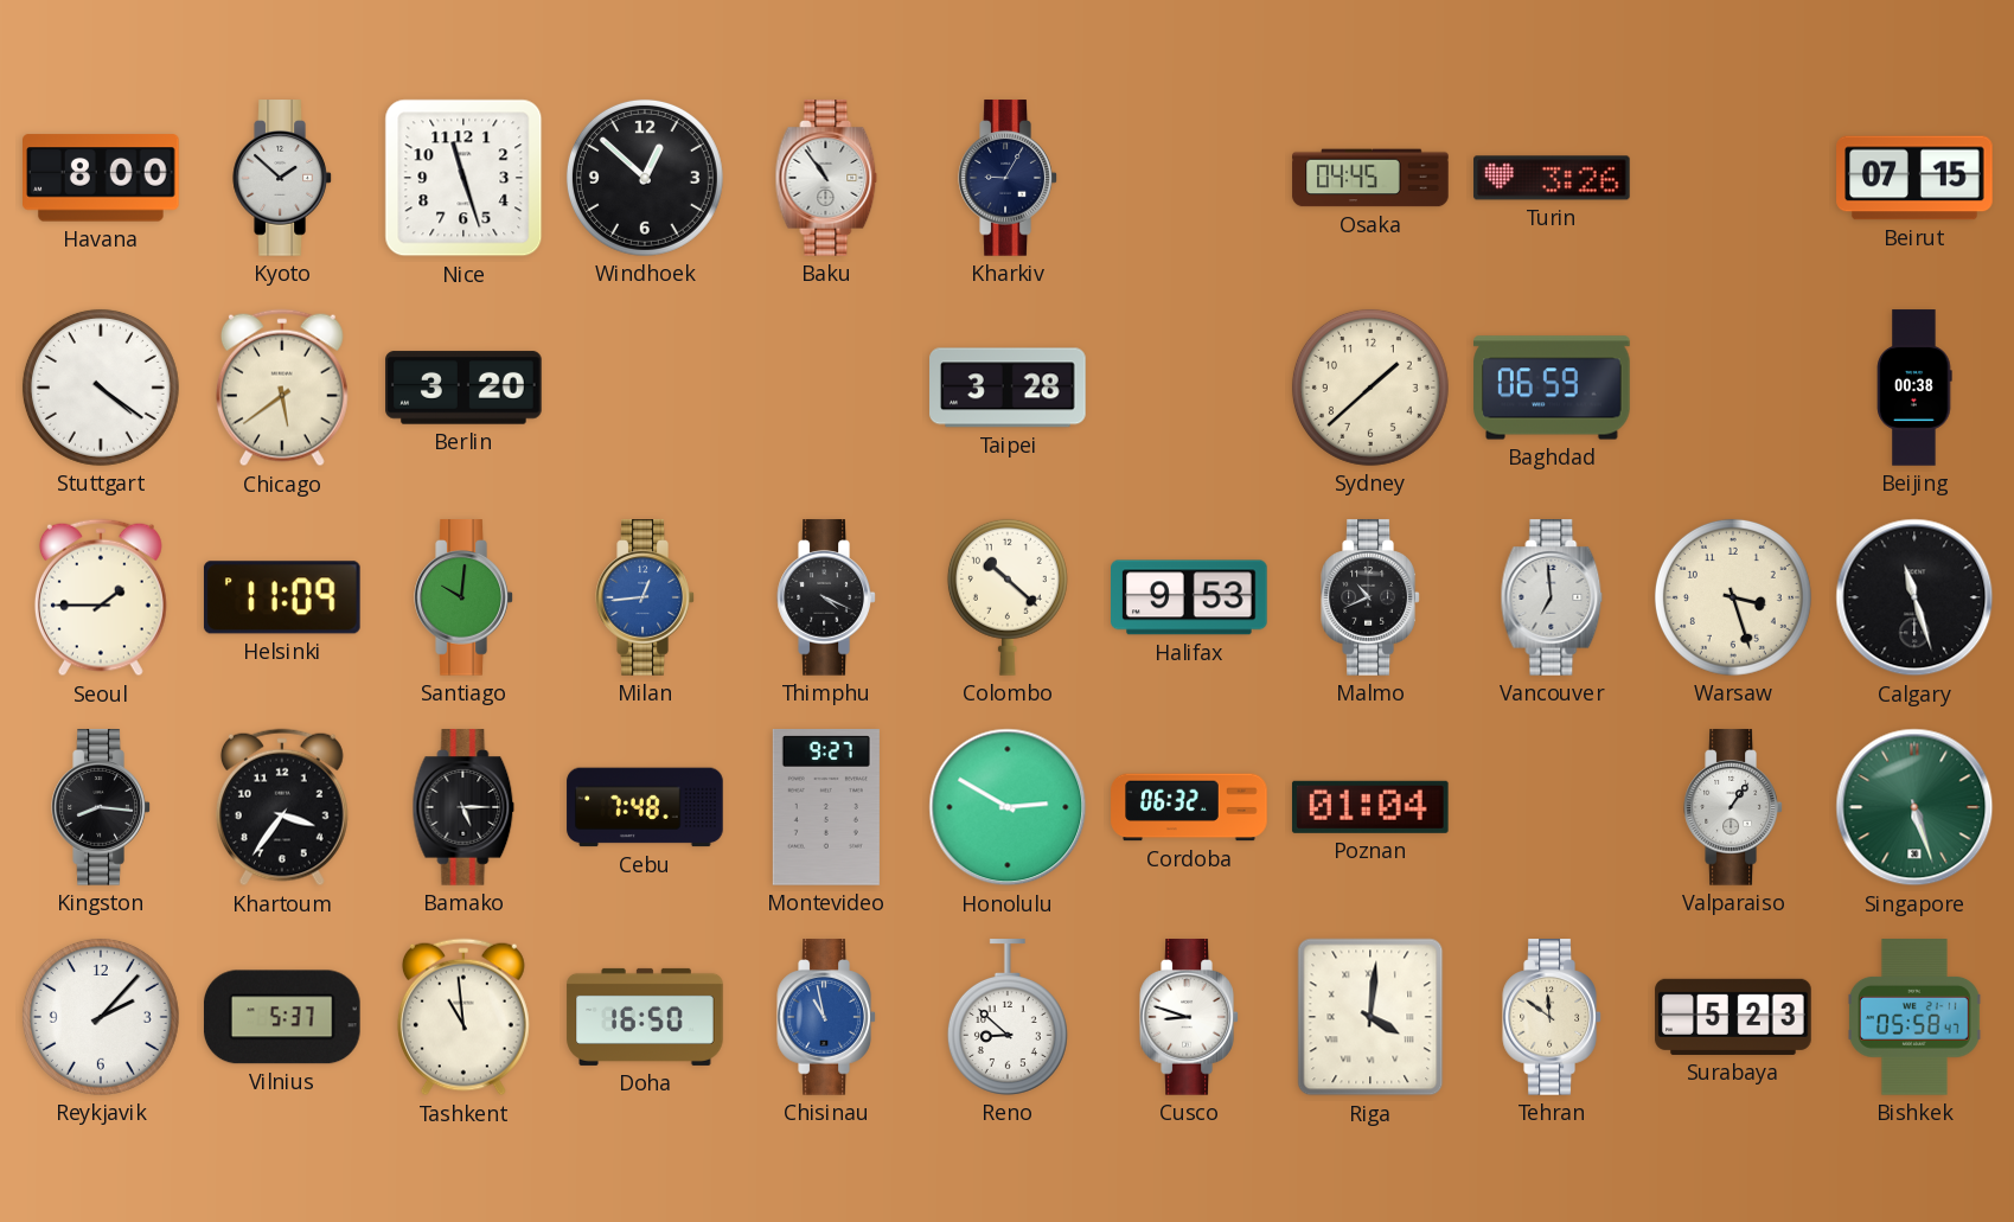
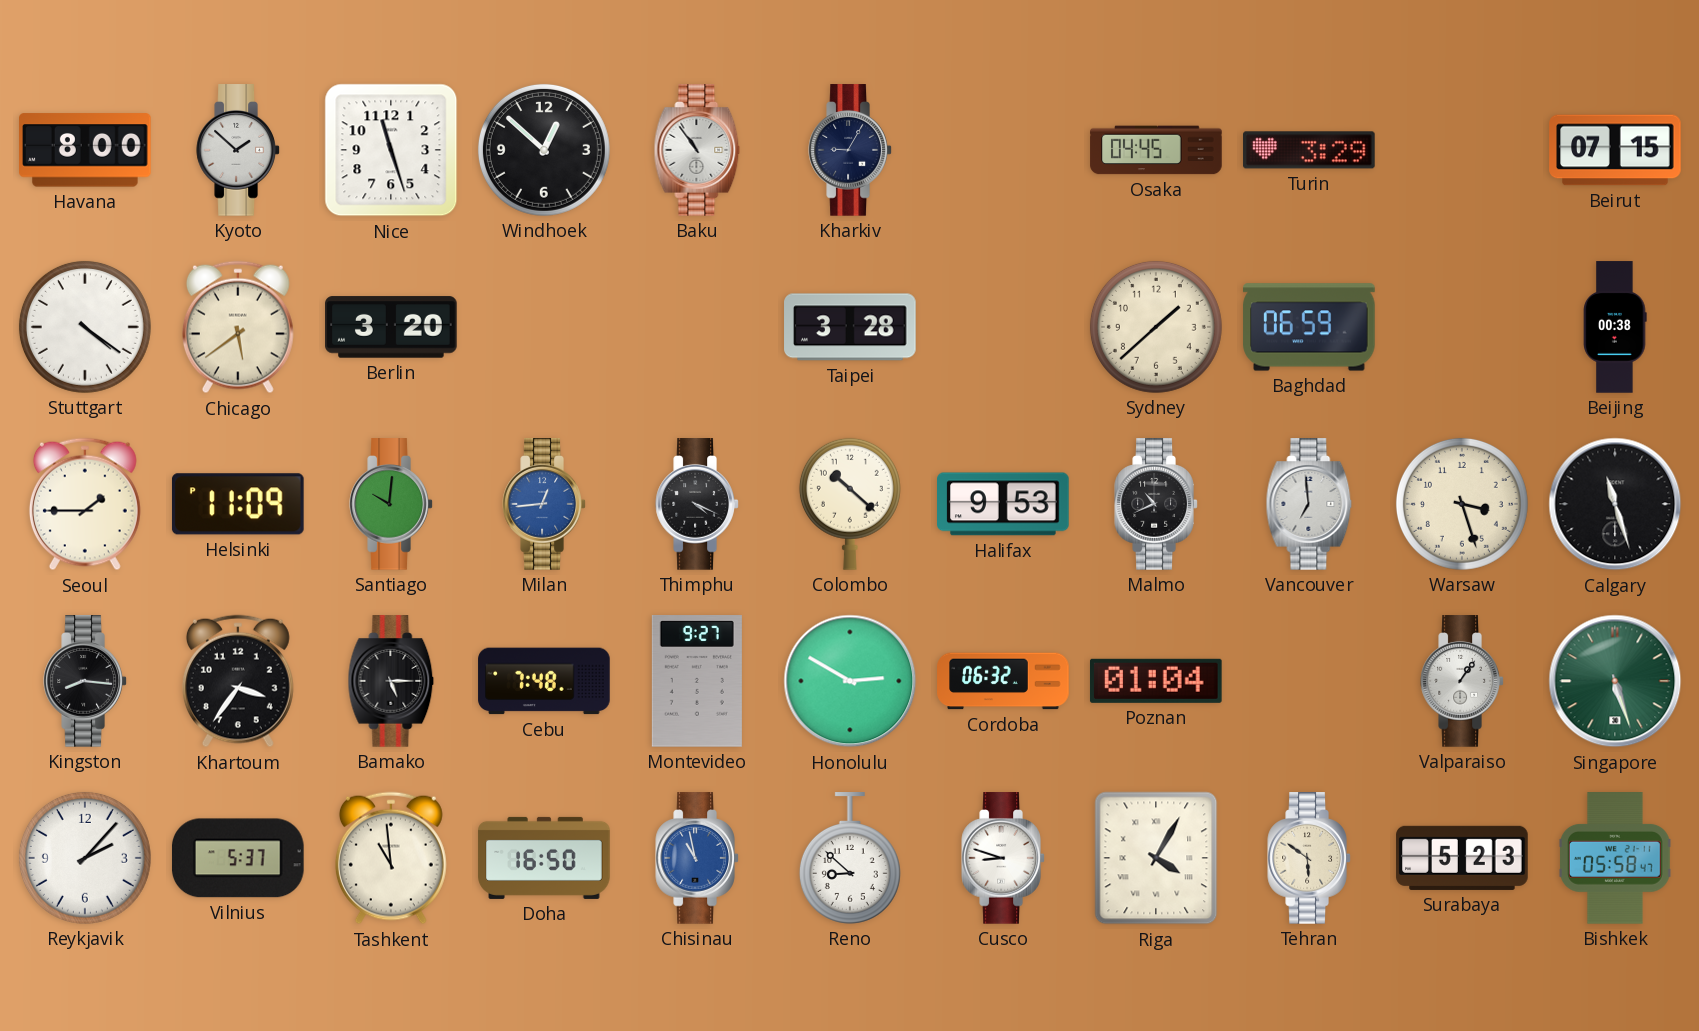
Turin: 3:26 -> 3:29
Riga: 4:01 -> 4:05
Tehran: 11:51 -> 5:51
